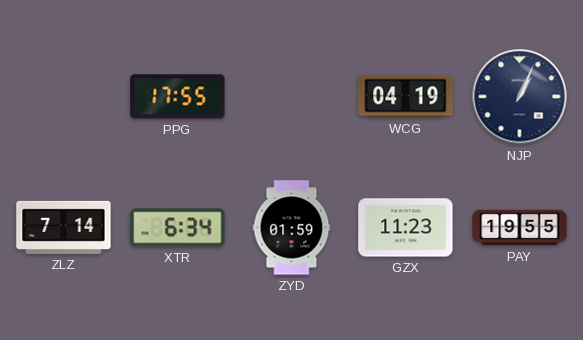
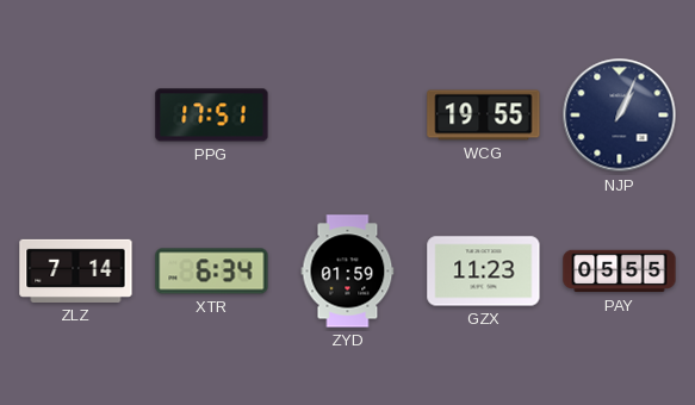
PPG: 17:55 -> 17:51
WCG: 04:19 -> 19:55
PAY: 19:55 -> 05:55
